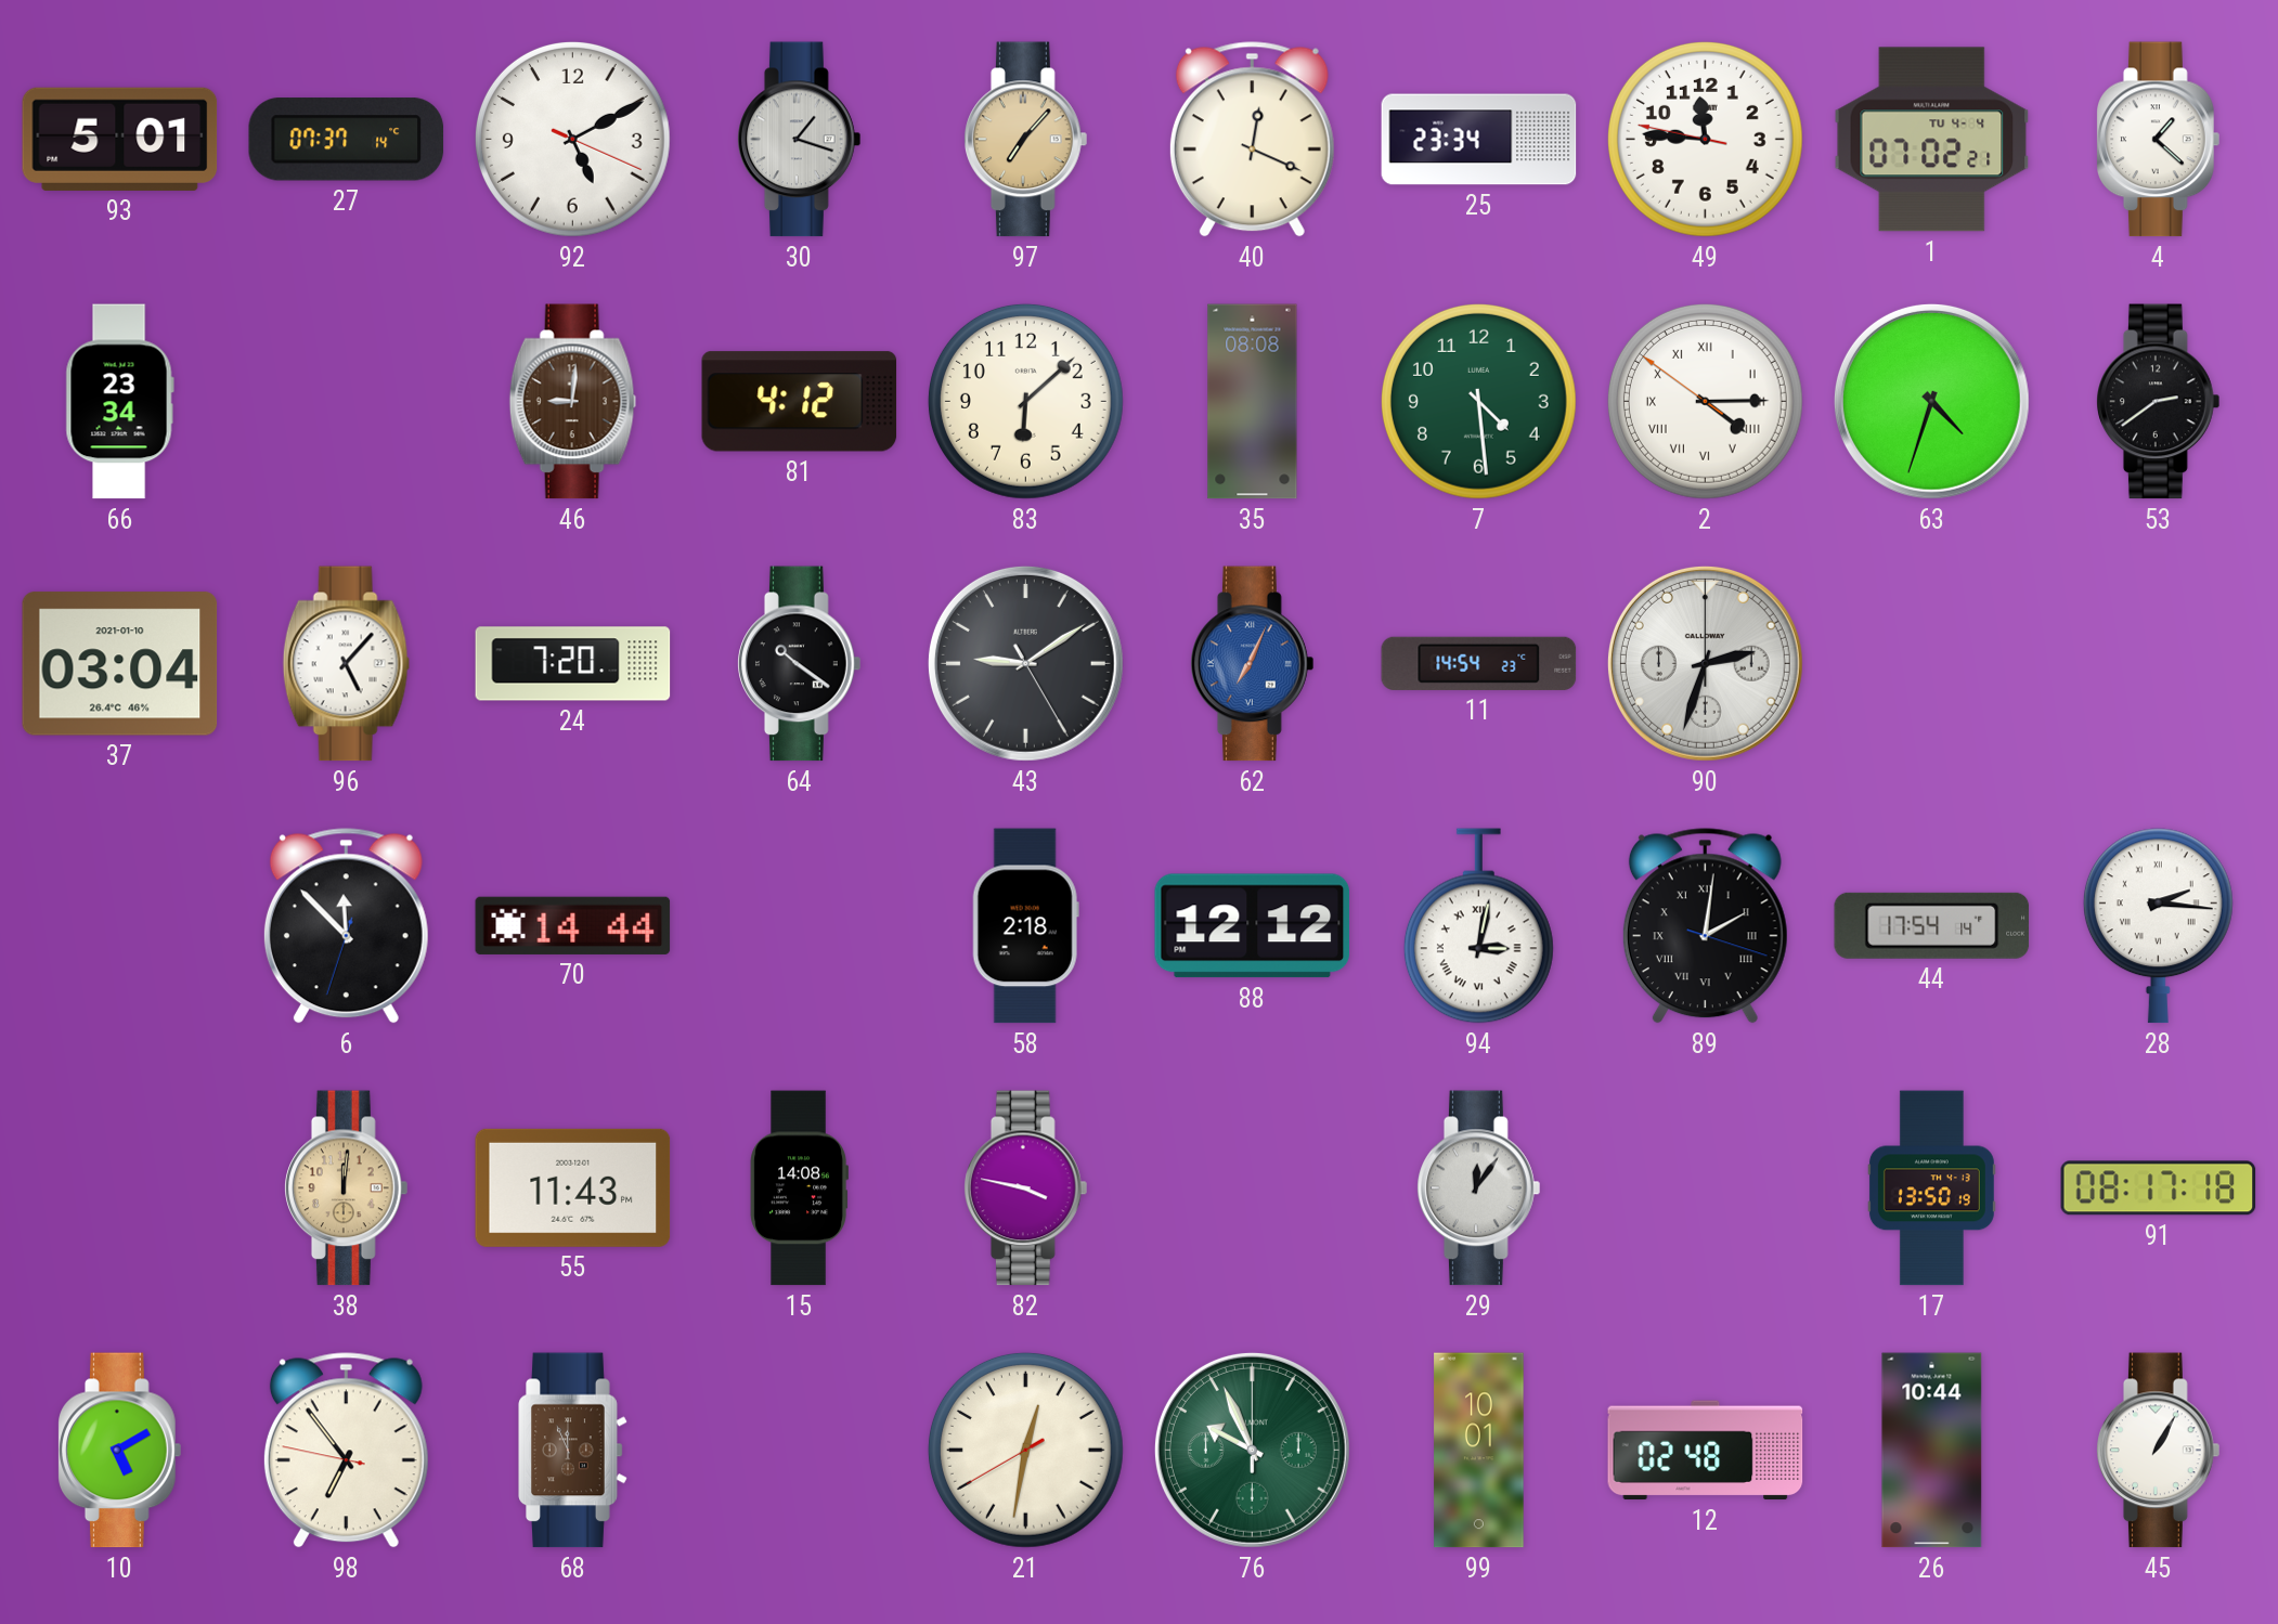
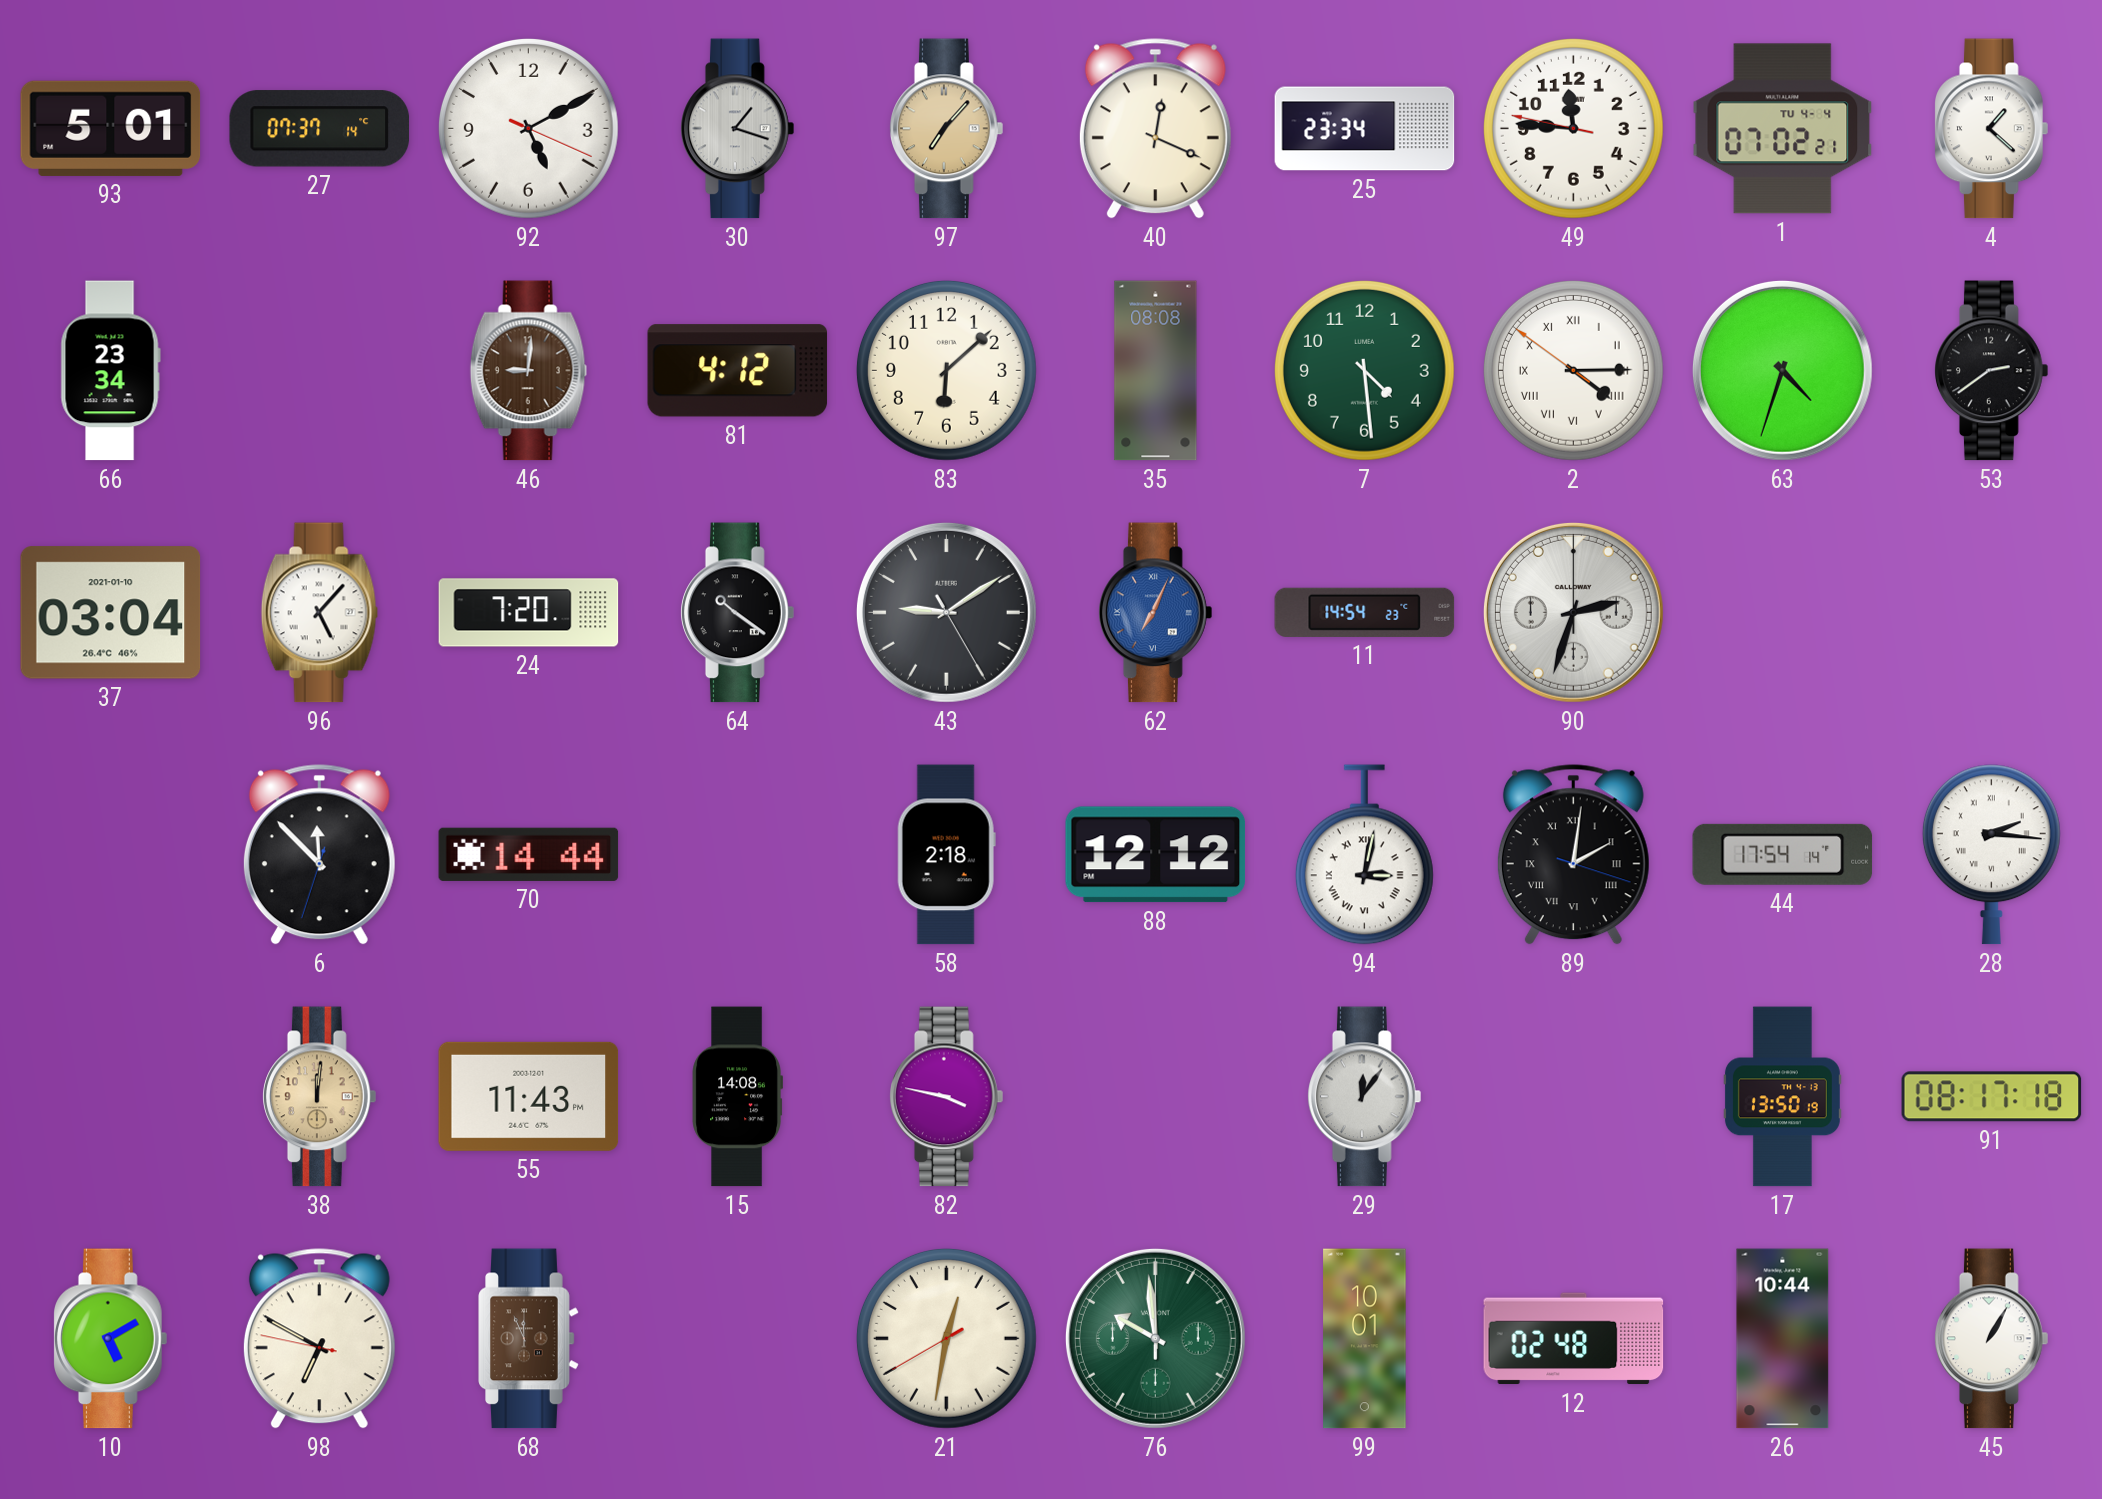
98: 6:53 -> 6:49
76: 9:56 -> 9:59
